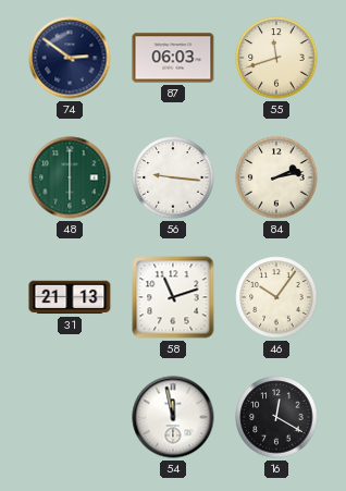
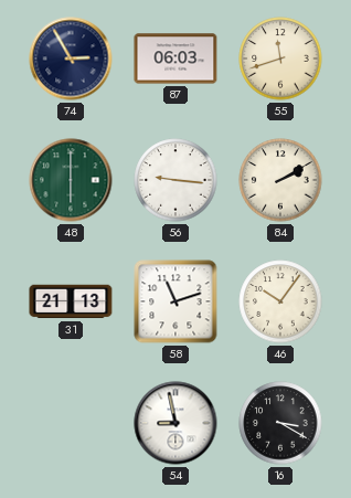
74: 2:51 -> 2:55
84: 2:13 -> 2:10
54: 11:58 -> 8:58
16: 12:20 -> 3:20
